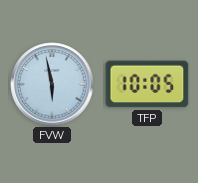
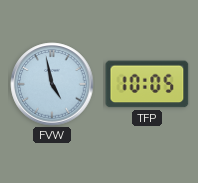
FVW: 5:58 -> 4:58
